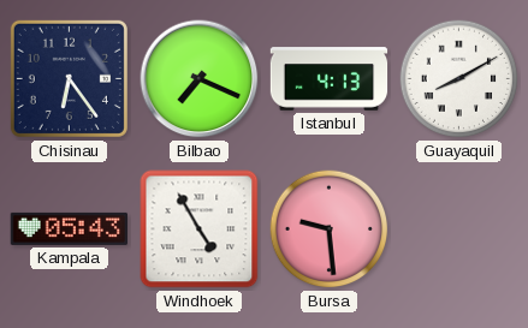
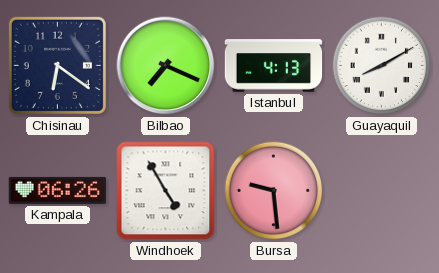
Chisinau: 6:24 -> 6:21
Kampala: 05:43 -> 06:26
